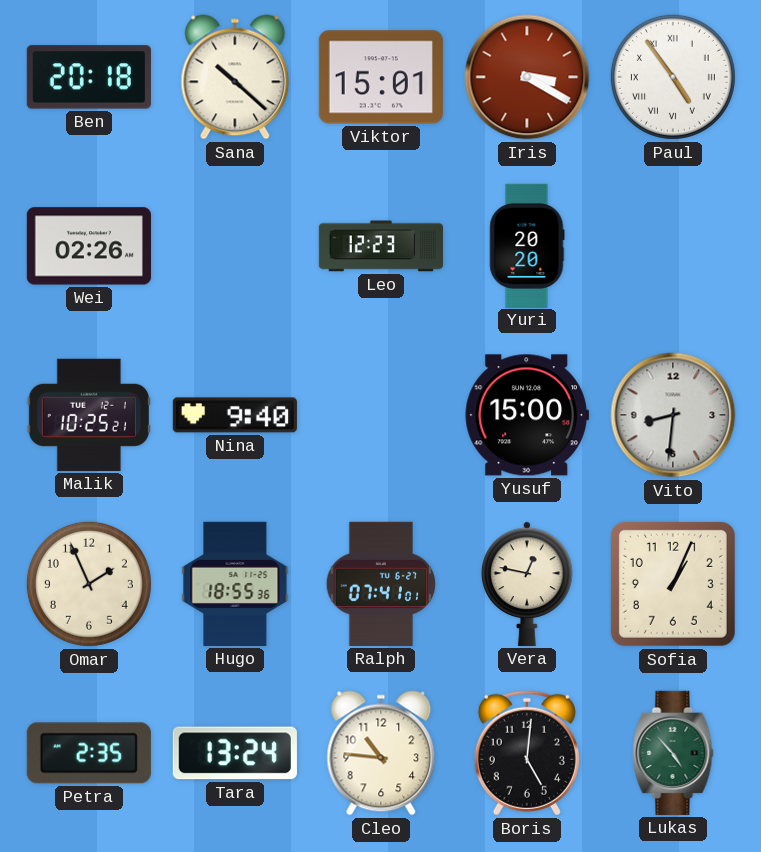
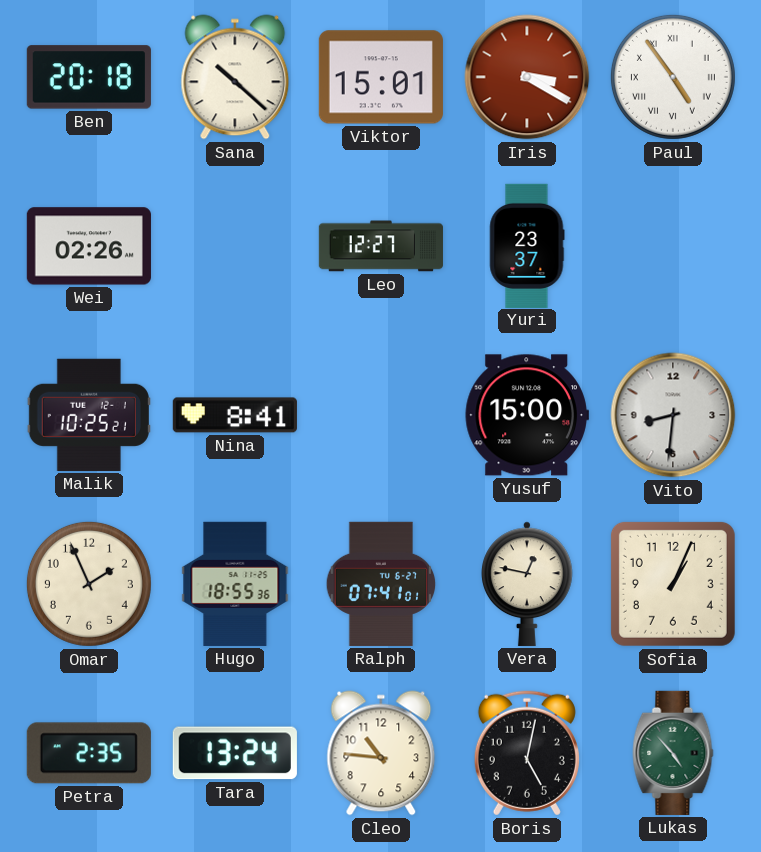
Leo: 12:23 -> 12:27
Yuri: 20:20 -> 23:37
Nina: 9:40 -> 8:41
Boris: 5:01 -> 5:02
